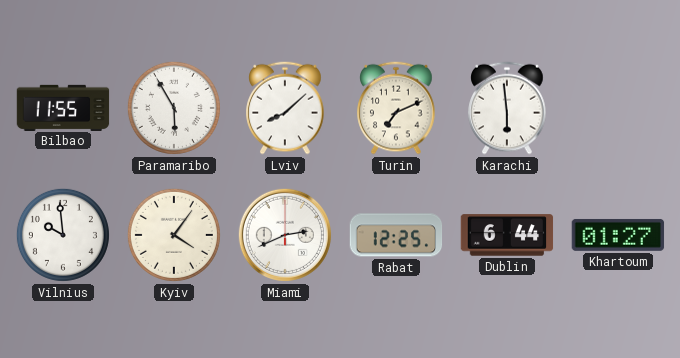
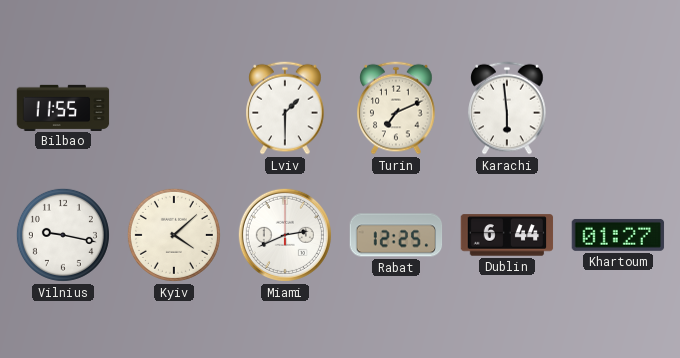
Paramaribo: 5:55 -> none
Lviv: 8:08 -> 1:30
Vilnius: 9:59 -> 9:17
Kyiv: 4:06 -> 4:08
